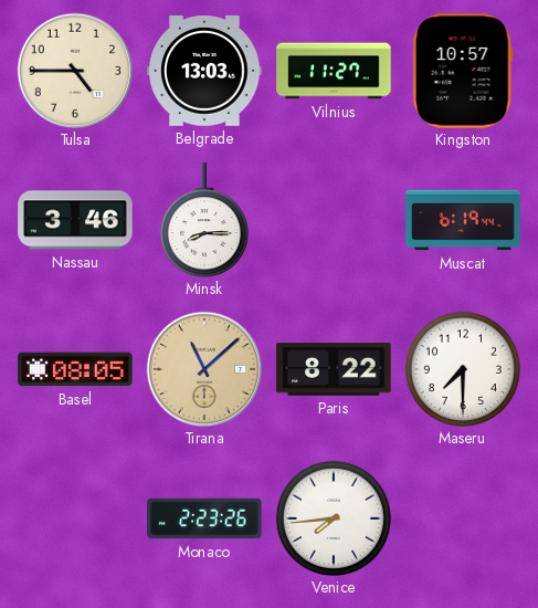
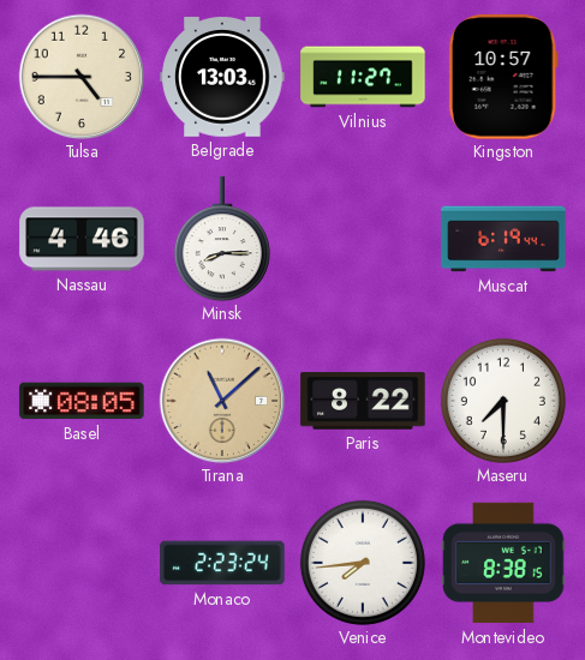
Nassau: 3:46 -> 4:46
Monaco: 2:23:26 -> 2:23:24
Montevideo: none -> 8:38
